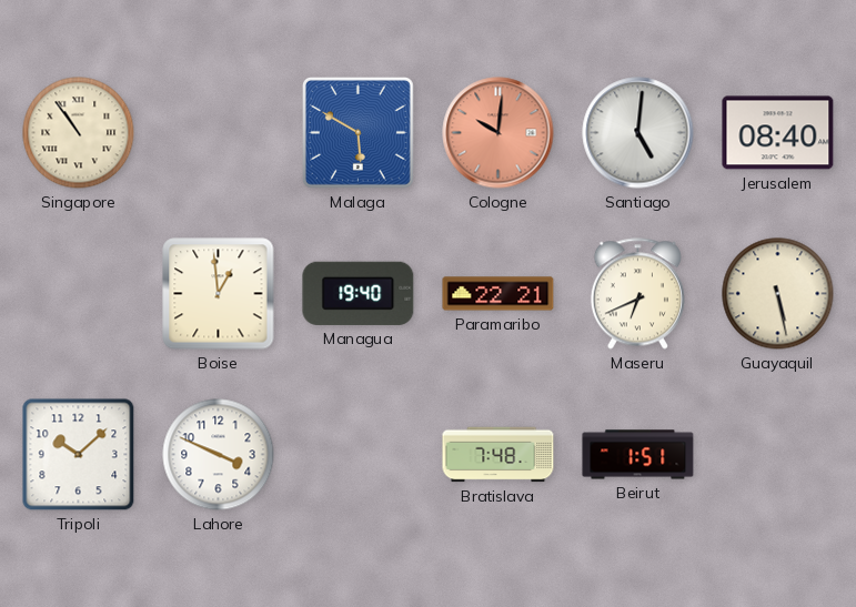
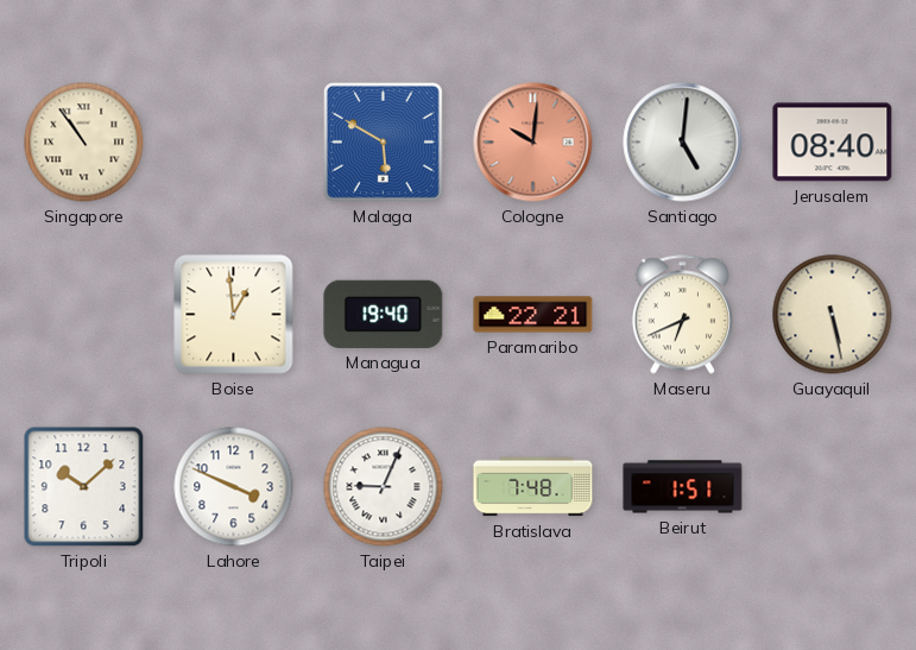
Taipei: none -> 9:04
